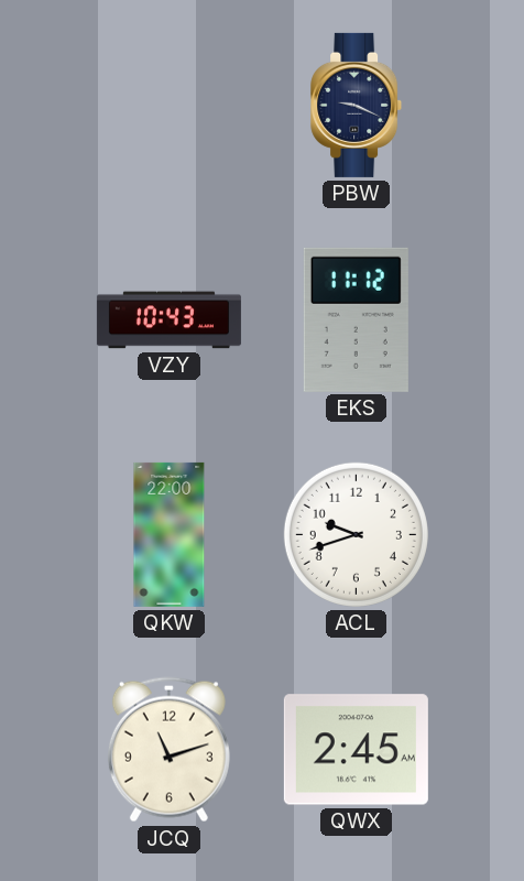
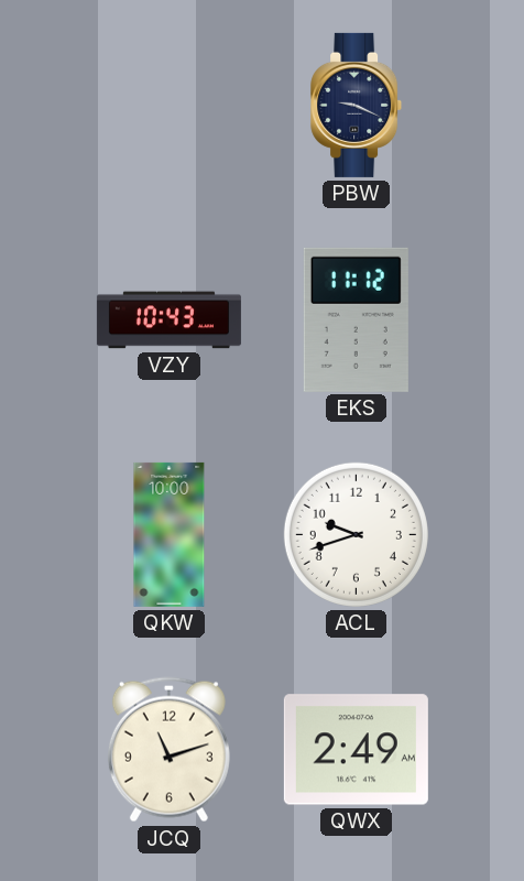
QKW: 22:00 -> 10:00
QWX: 2:45 -> 2:49
